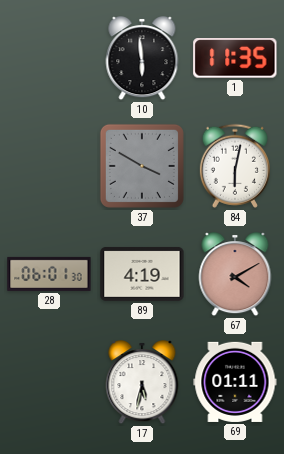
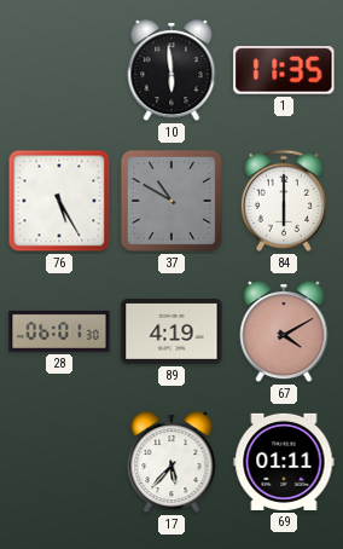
76: none -> 5:25
37: 3:50 -> 10:50
84: 6:02 -> 6:00
17: 5:32 -> 5:37
